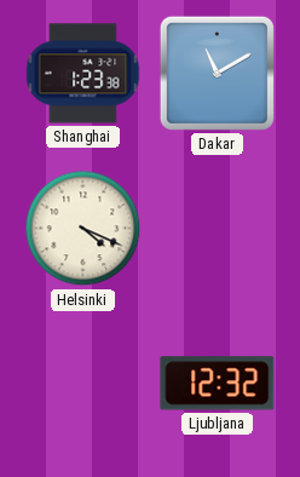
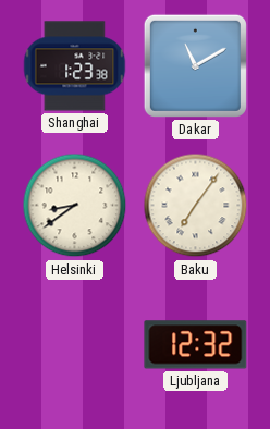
Helsinki: 4:19 -> 8:39
Baku: none -> 7:06
